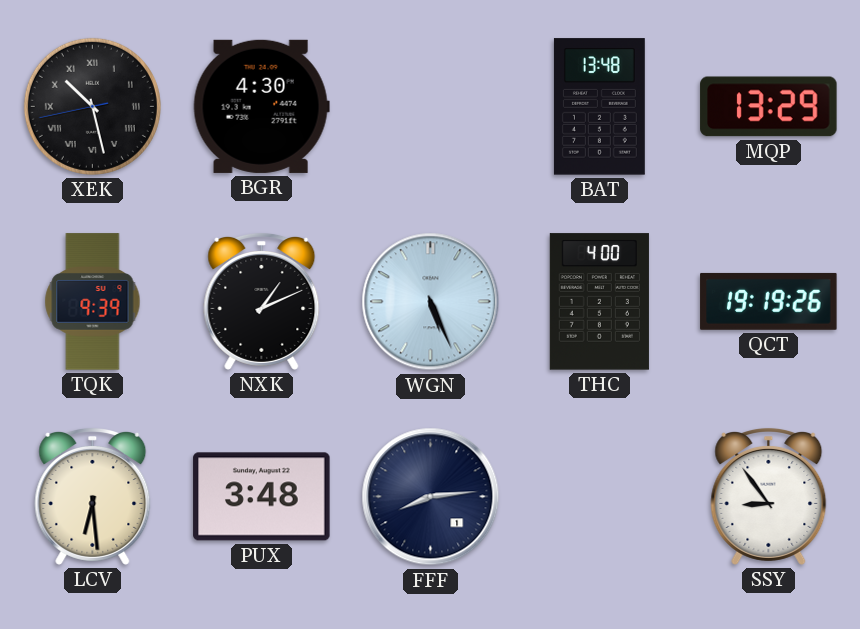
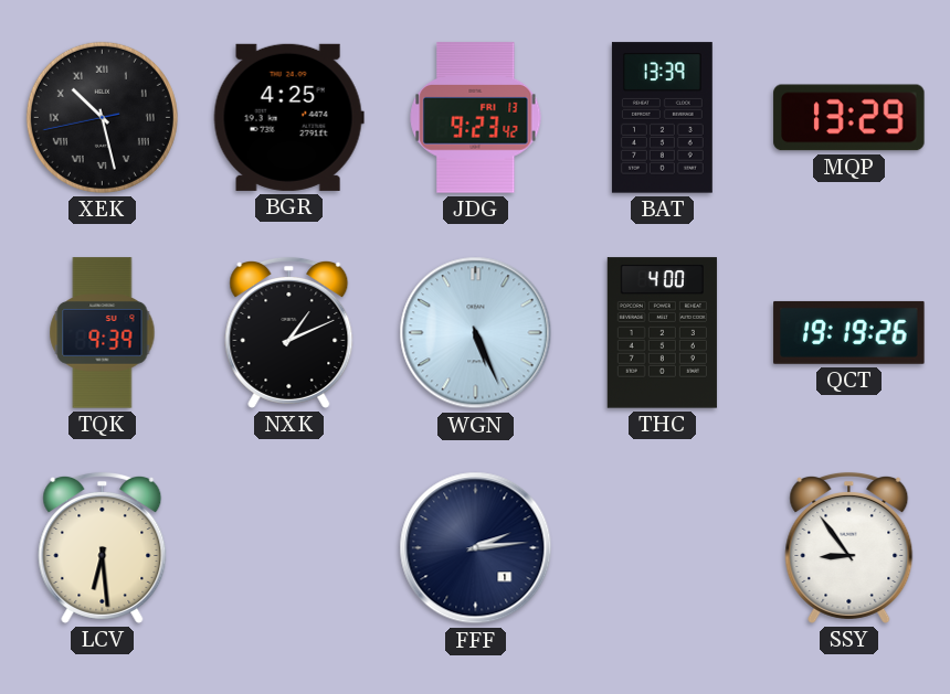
BGR: 4:30 -> 4:25
JDG: none -> 9:23
BAT: 13:48 -> 13:39
PUX: 3:48 -> none
FFF: 8:14 -> 2:14
